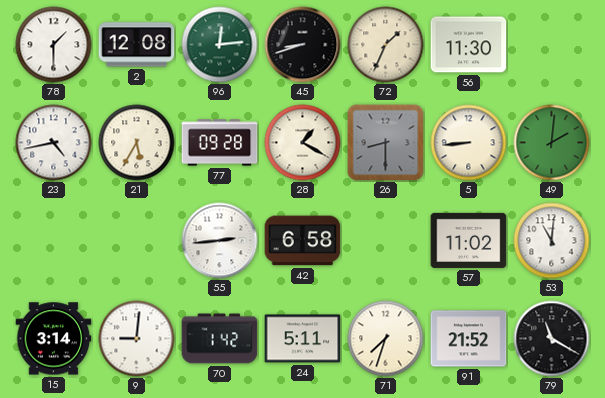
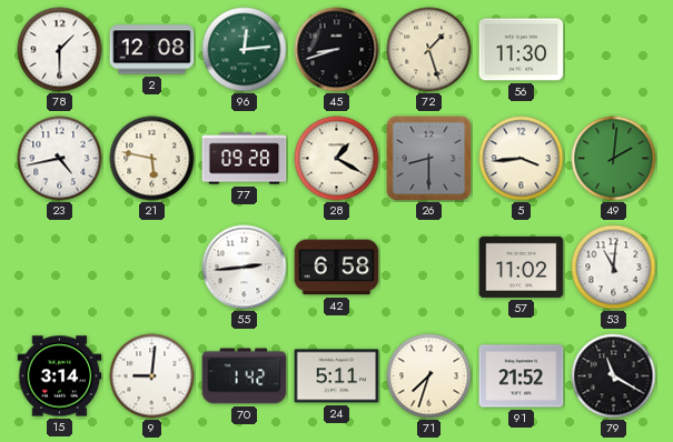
72: 1:34 -> 1:27
21: 5:35 -> 5:47
5: 8:44 -> 3:44
